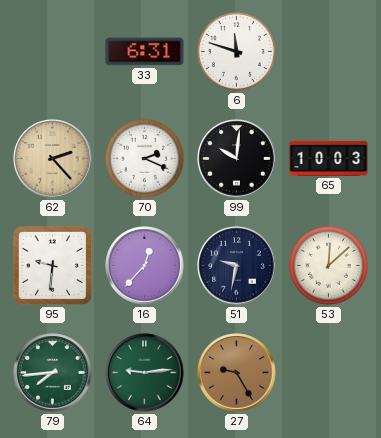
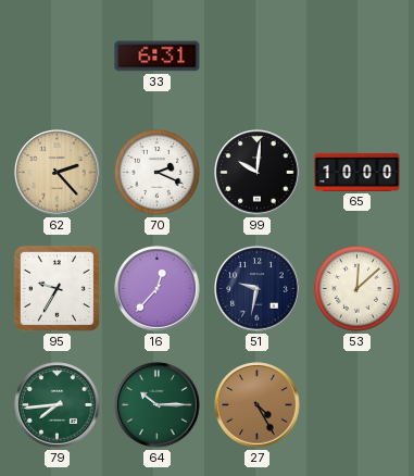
6: 11:48 -> none
65: 10:03 -> 10:00
95: 9:31 -> 9:35
64: 9:14 -> 10:15
27: 9:25 -> 4:25
